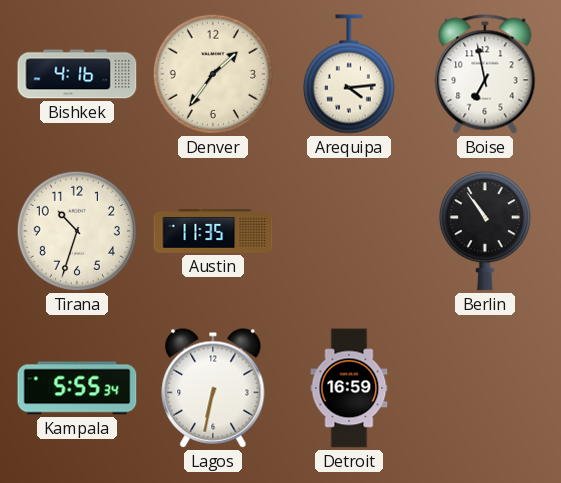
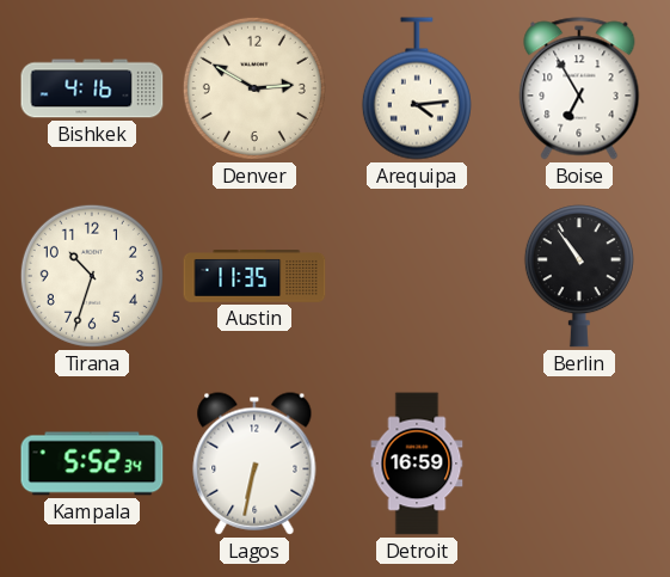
Denver: 1:36 -> 2:50
Boise: 6:58 -> 6:55
Kampala: 5:55 -> 5:52
